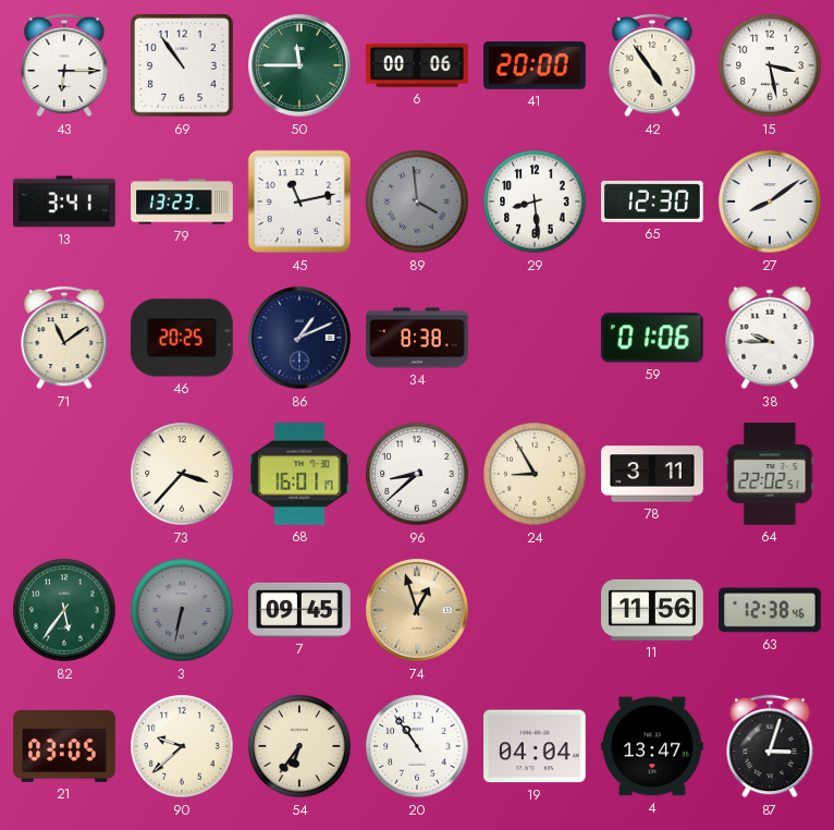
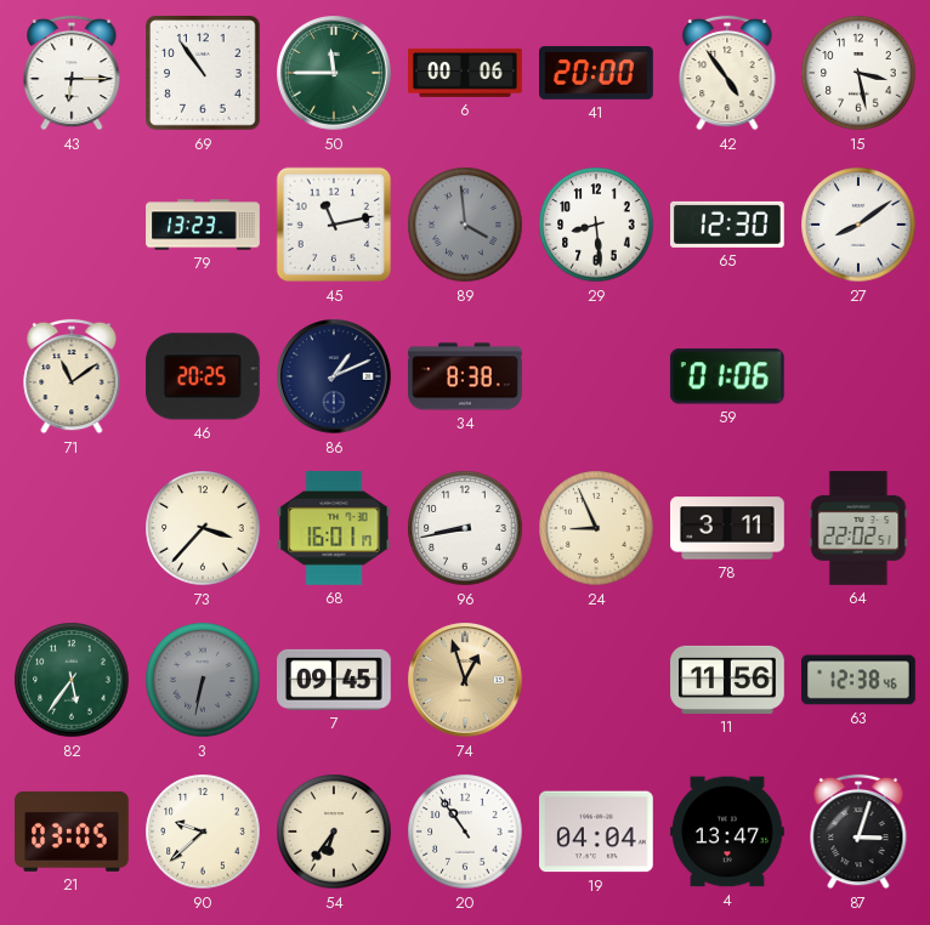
13: 3:41 -> none
38: 9:45 -> none
96: 8:38 -> 8:43
24: 8:55 -> 8:56
